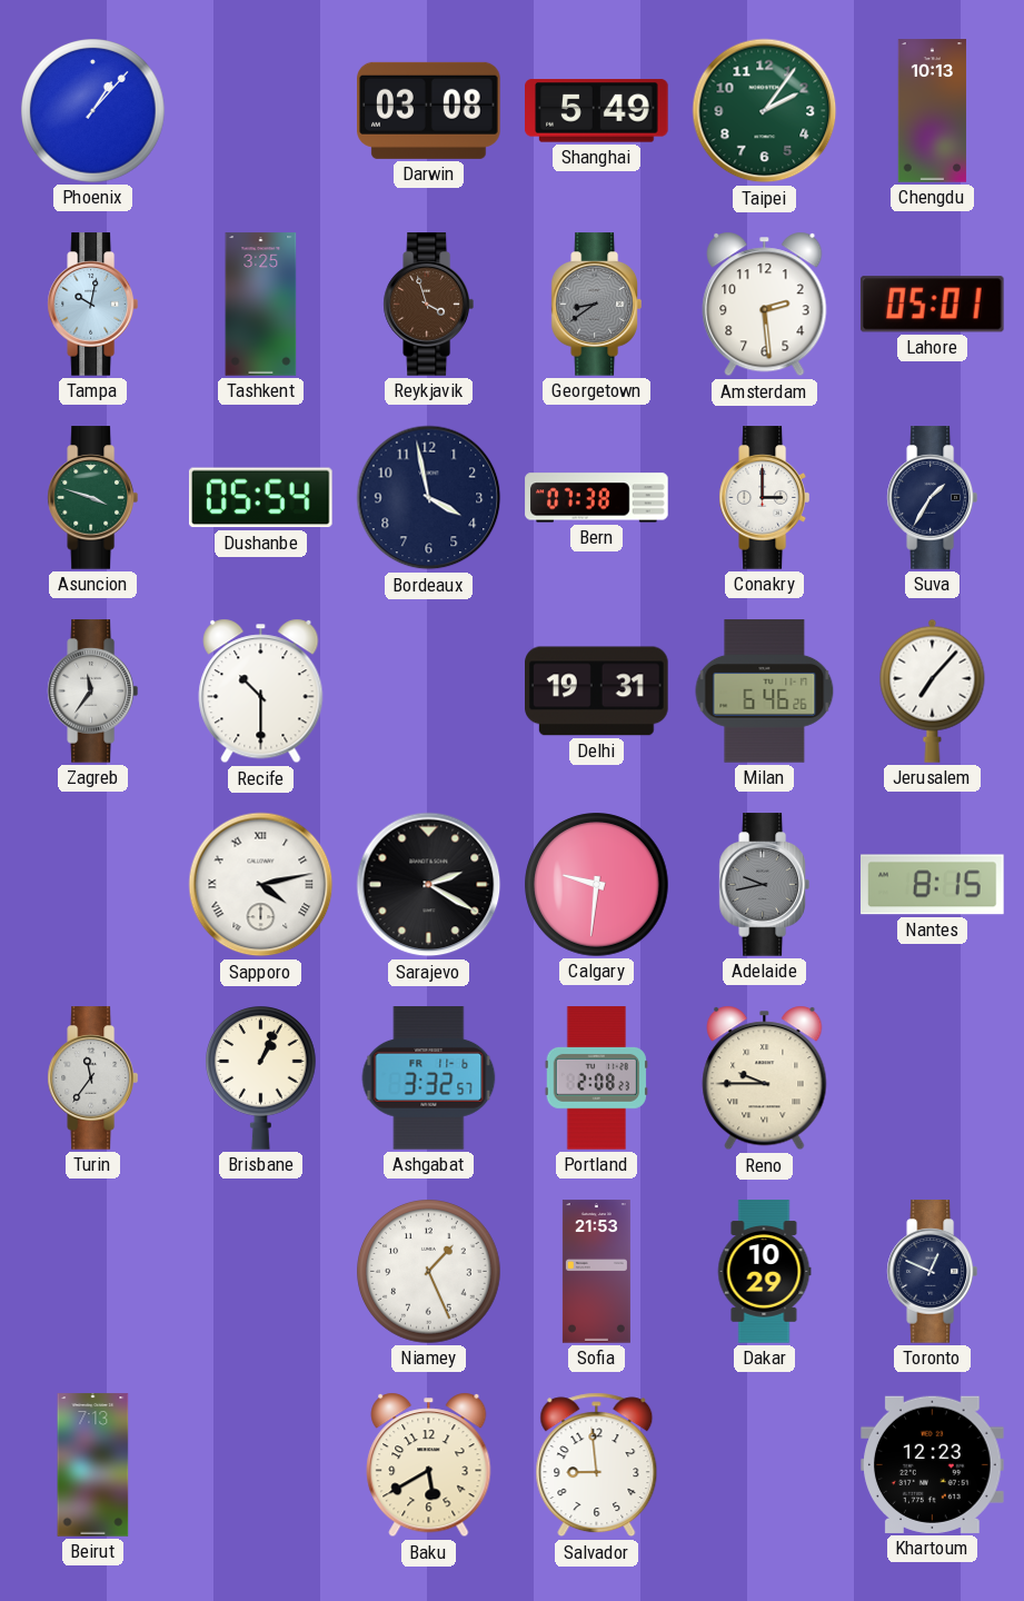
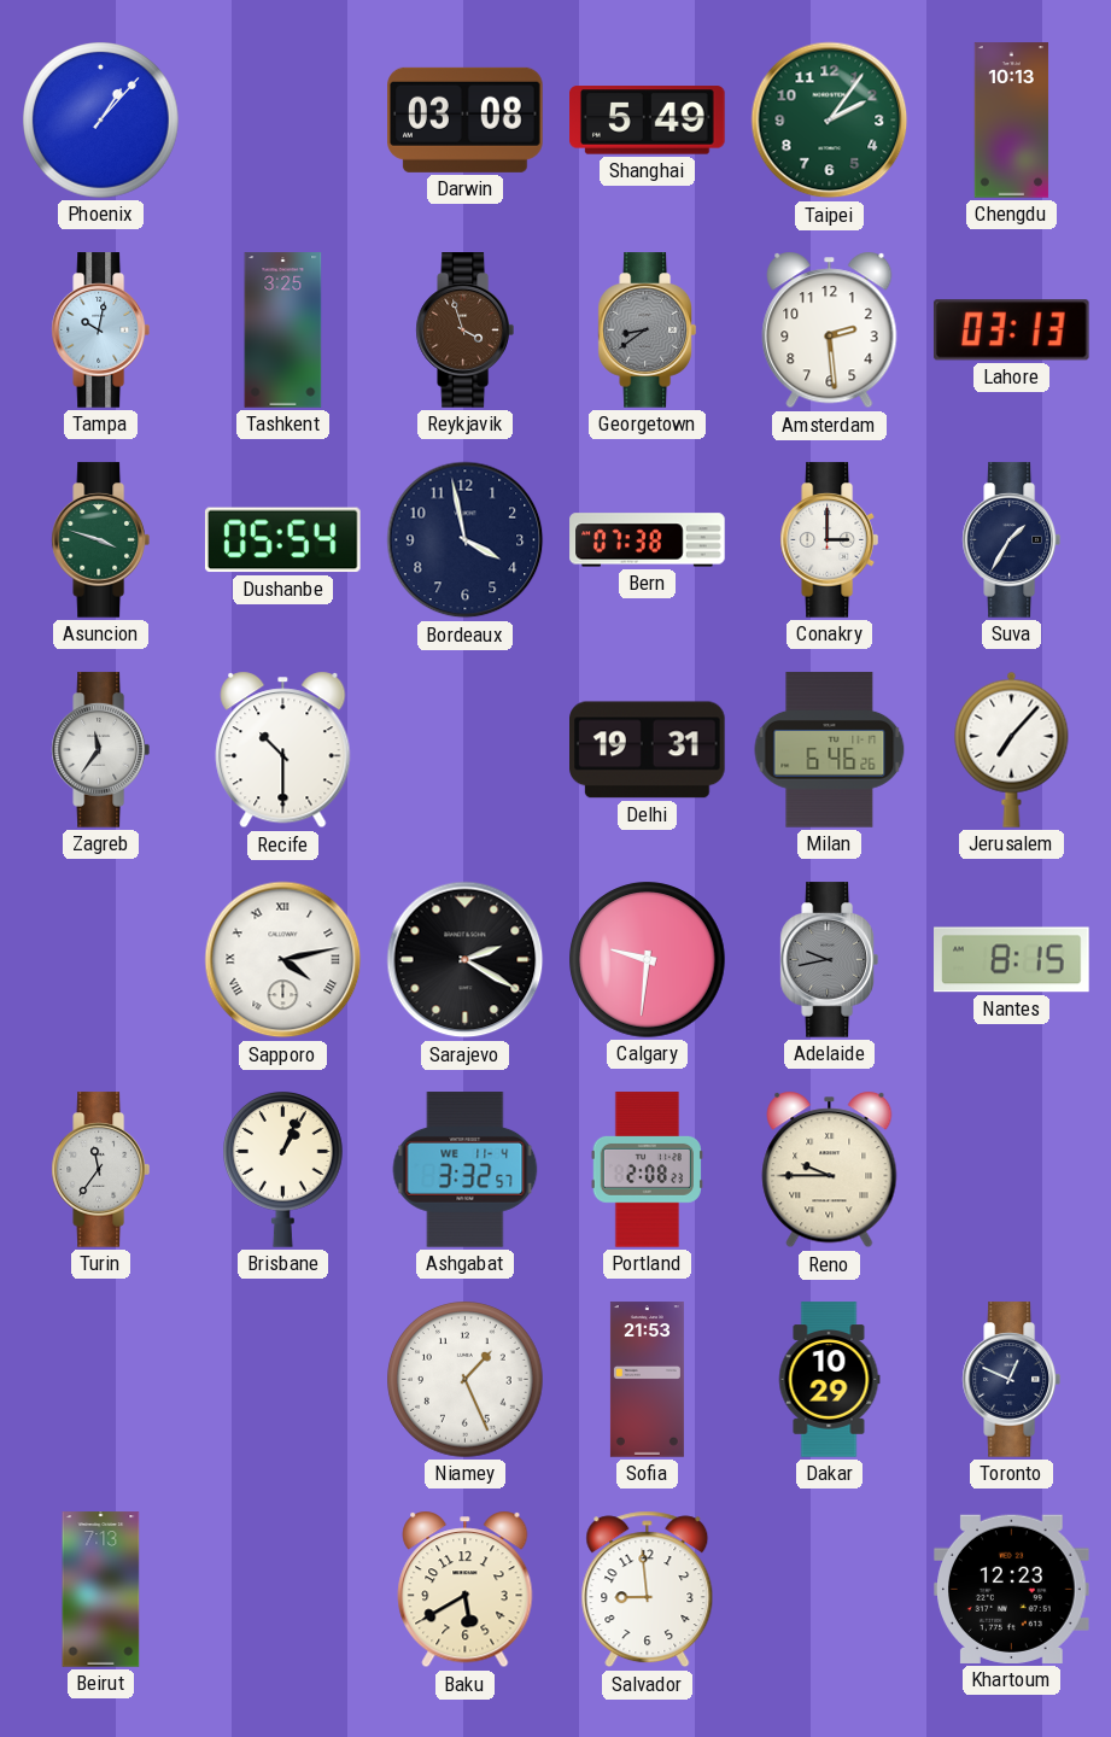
Lahore: 05:01 -> 03:13
Ashgabat date: FR 11-6 -> WE 11-4
